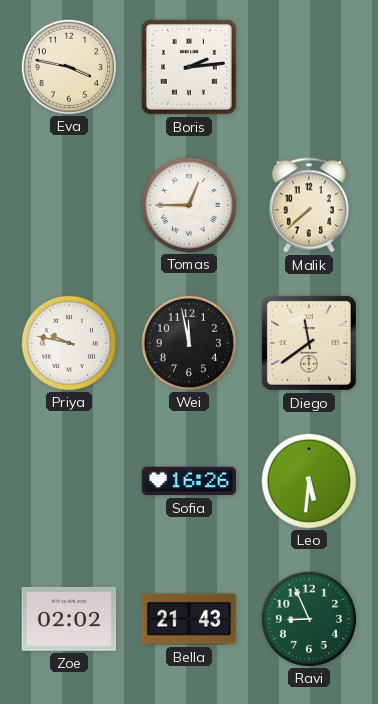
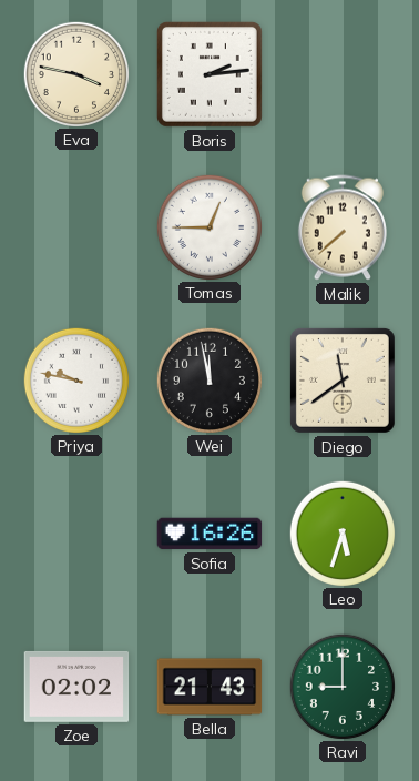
Leo: 5:31 -> 5:33
Ravi: 8:56 -> 9:00
